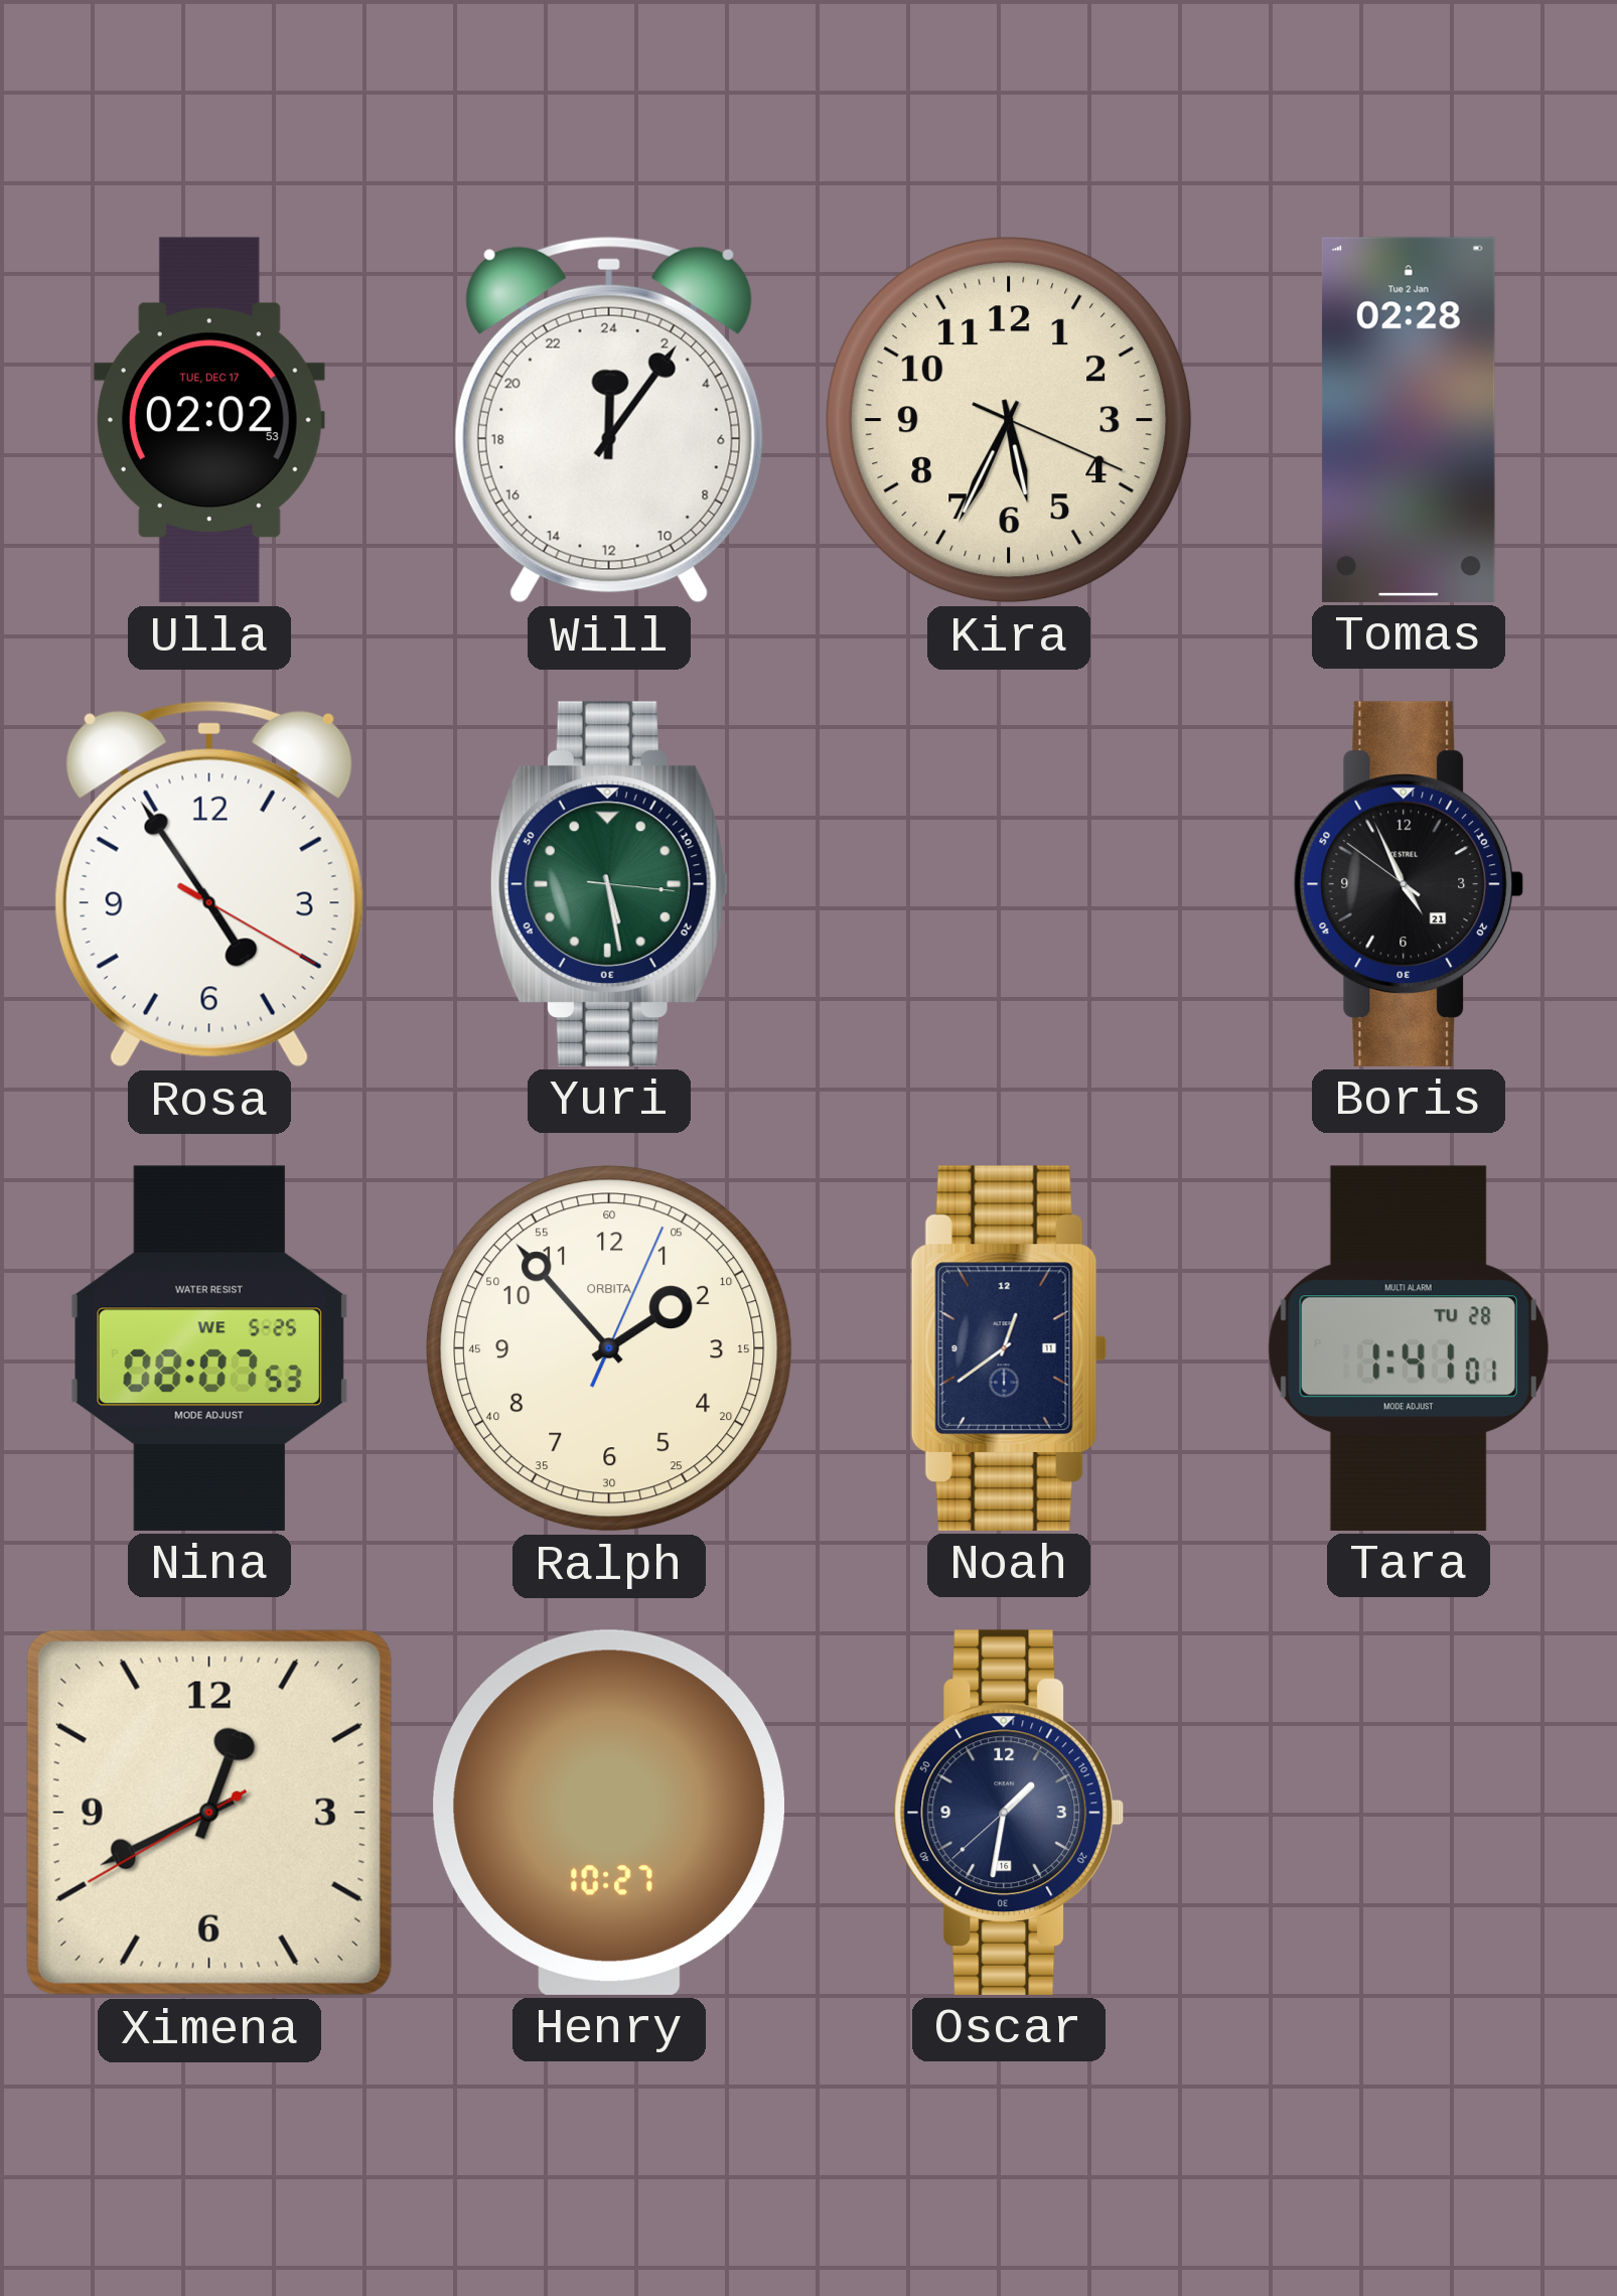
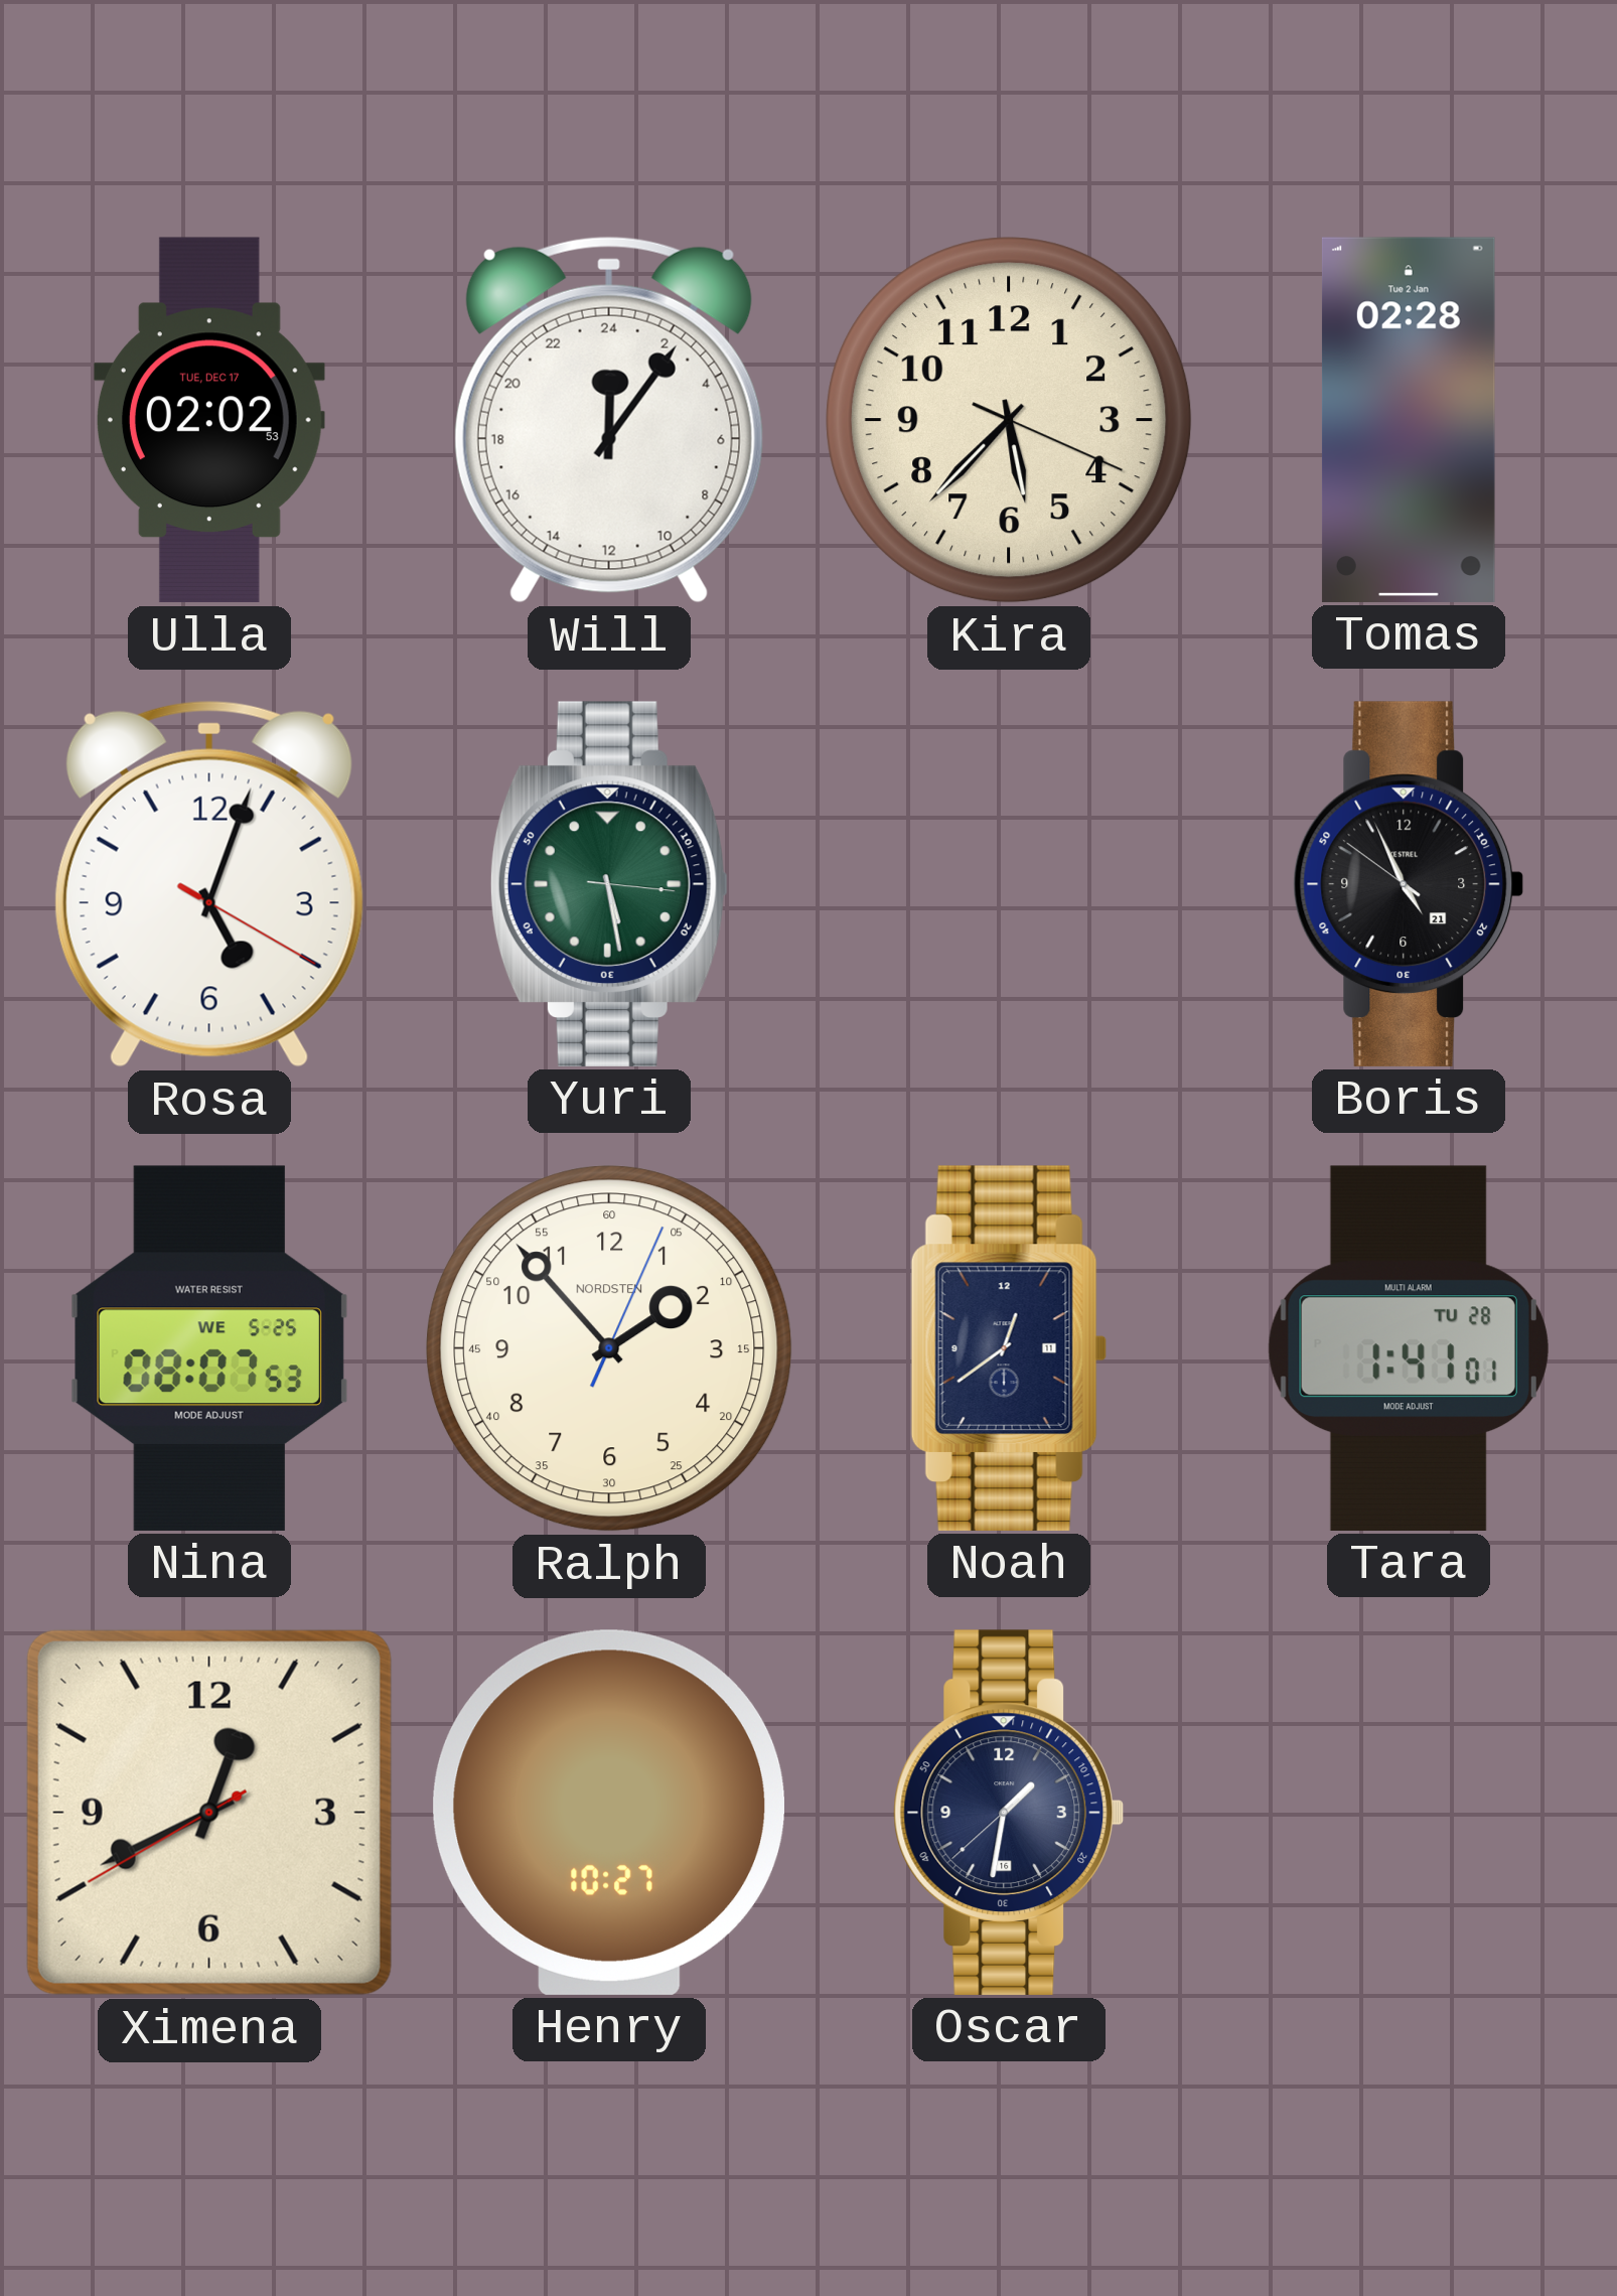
Kira: 5:34 -> 5:37
Rosa: 4:54 -> 5:03
Ralph brand: ORBITA -> NORDSTEN
